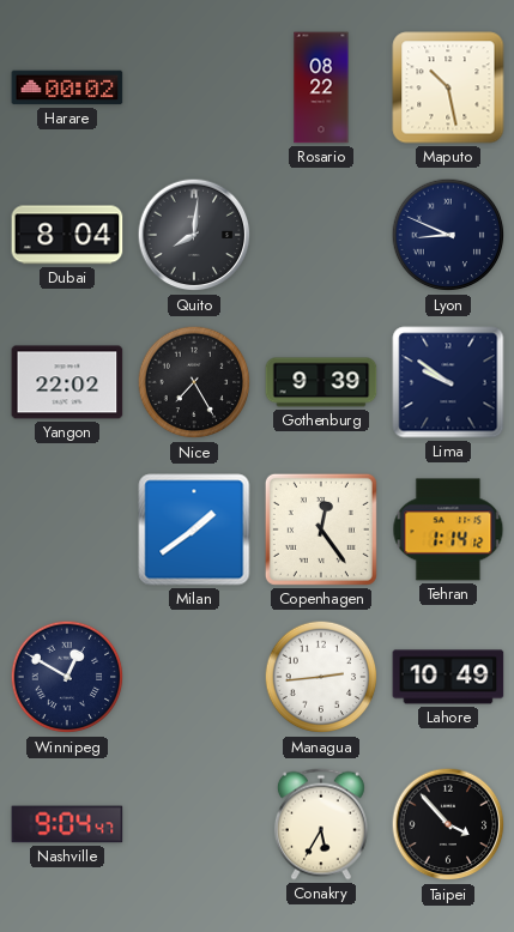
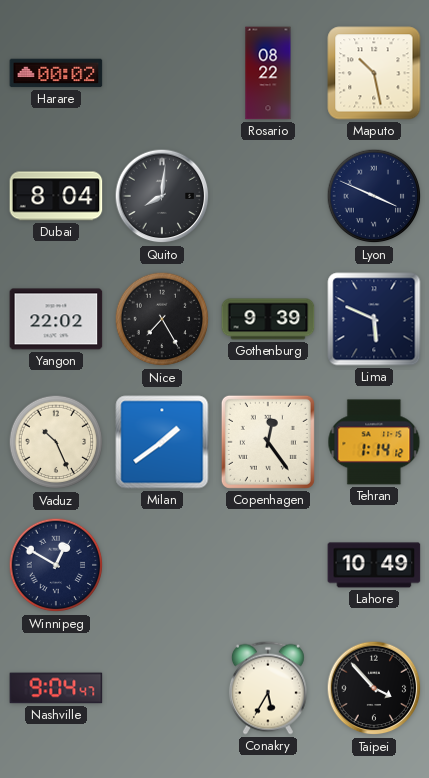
Lyon: 8:49 -> 3:49
Lima: 9:51 -> 5:49
Vaduz: none -> 10:26
Managua: 2:44 -> none
